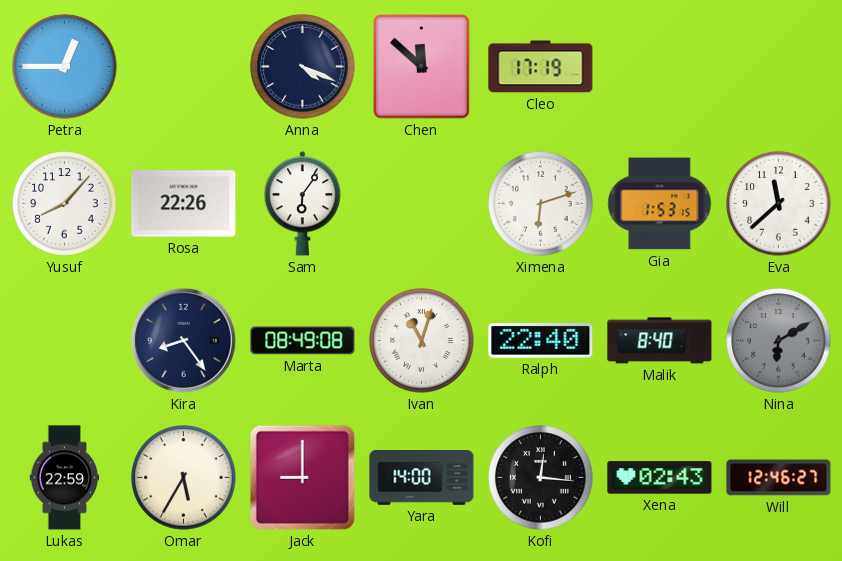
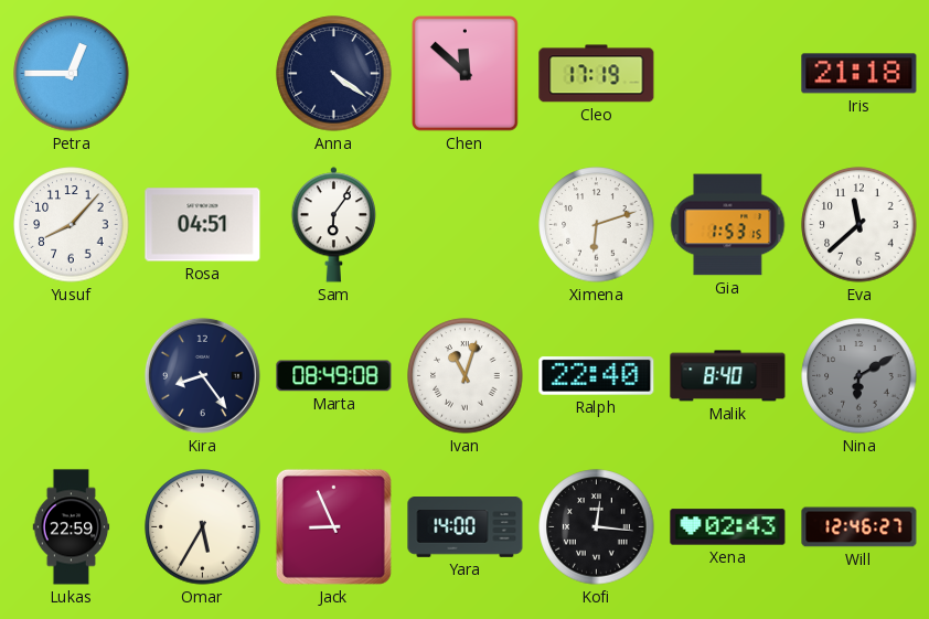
Anna: 4:19 -> 4:21
Iris: none -> 21:18
Rosa: 22:26 -> 04:51
Jack: 9:00 -> 8:56
